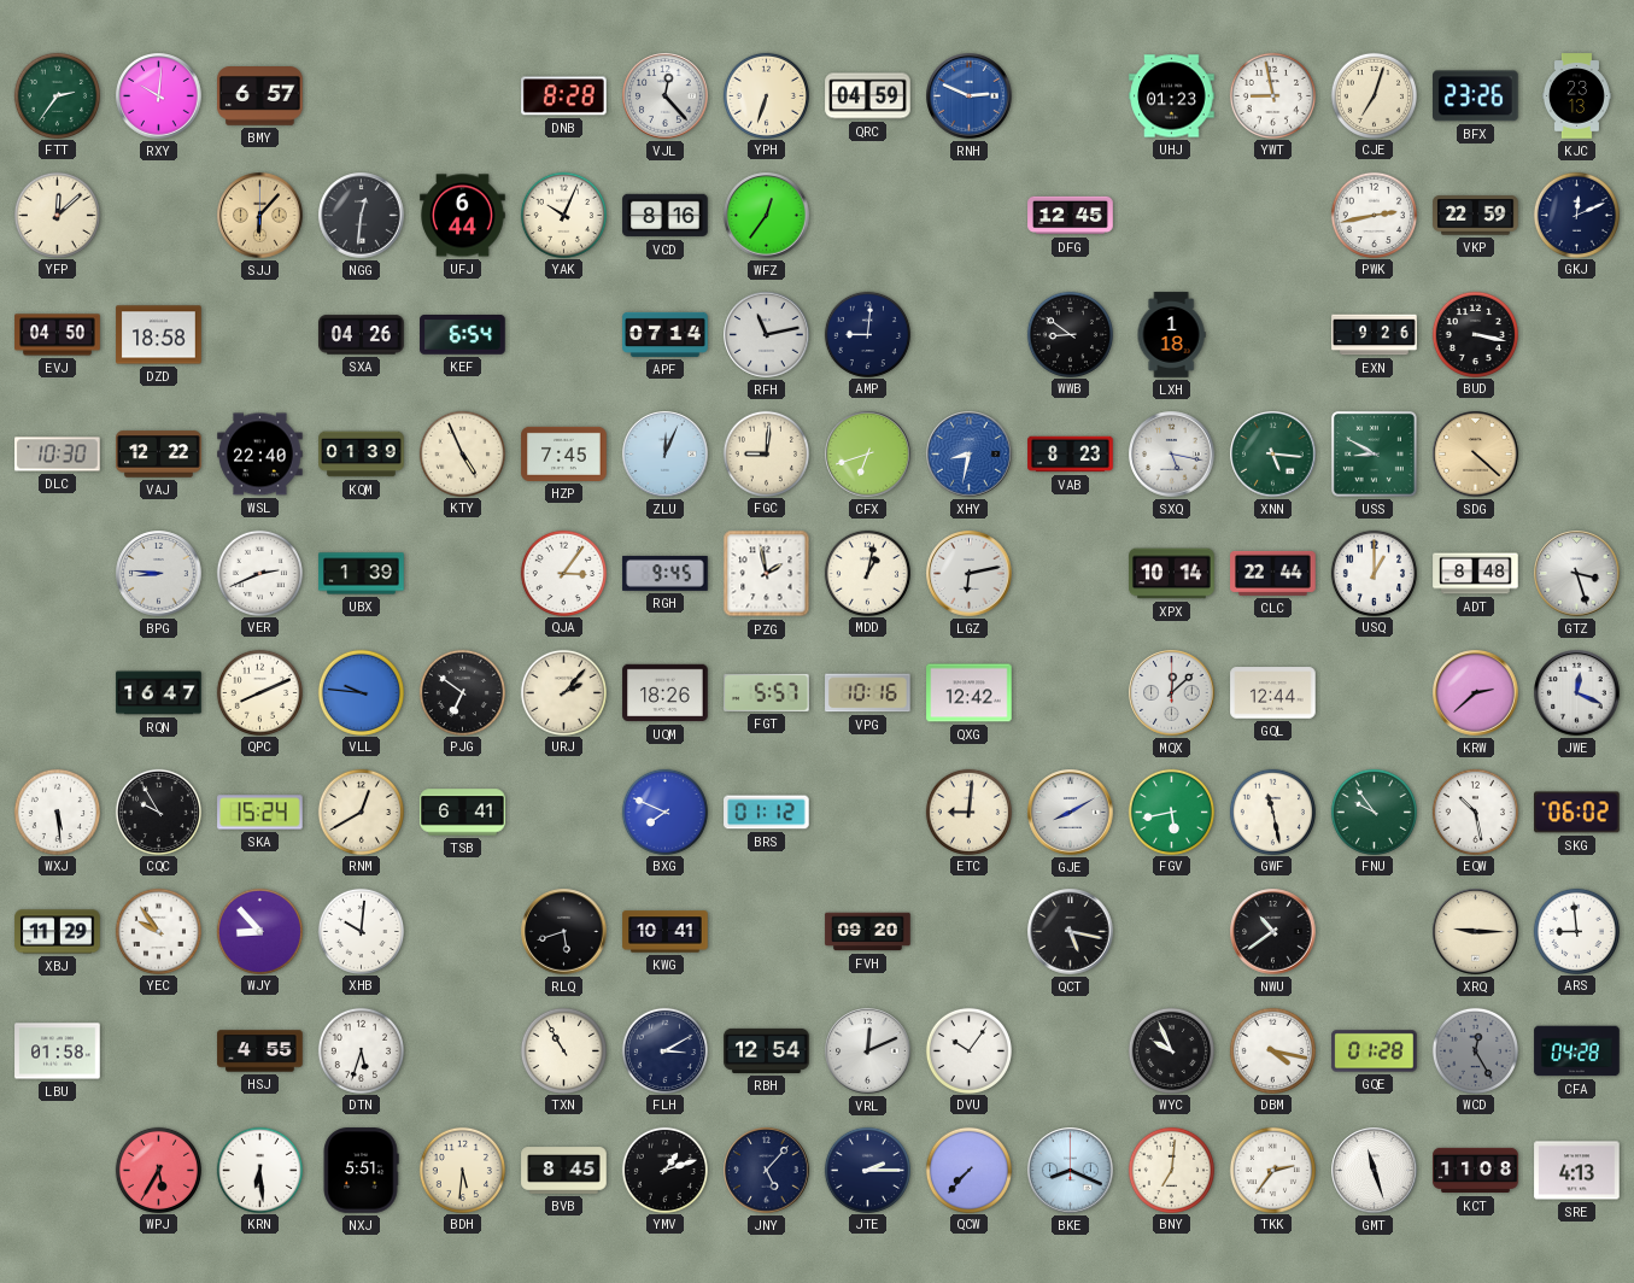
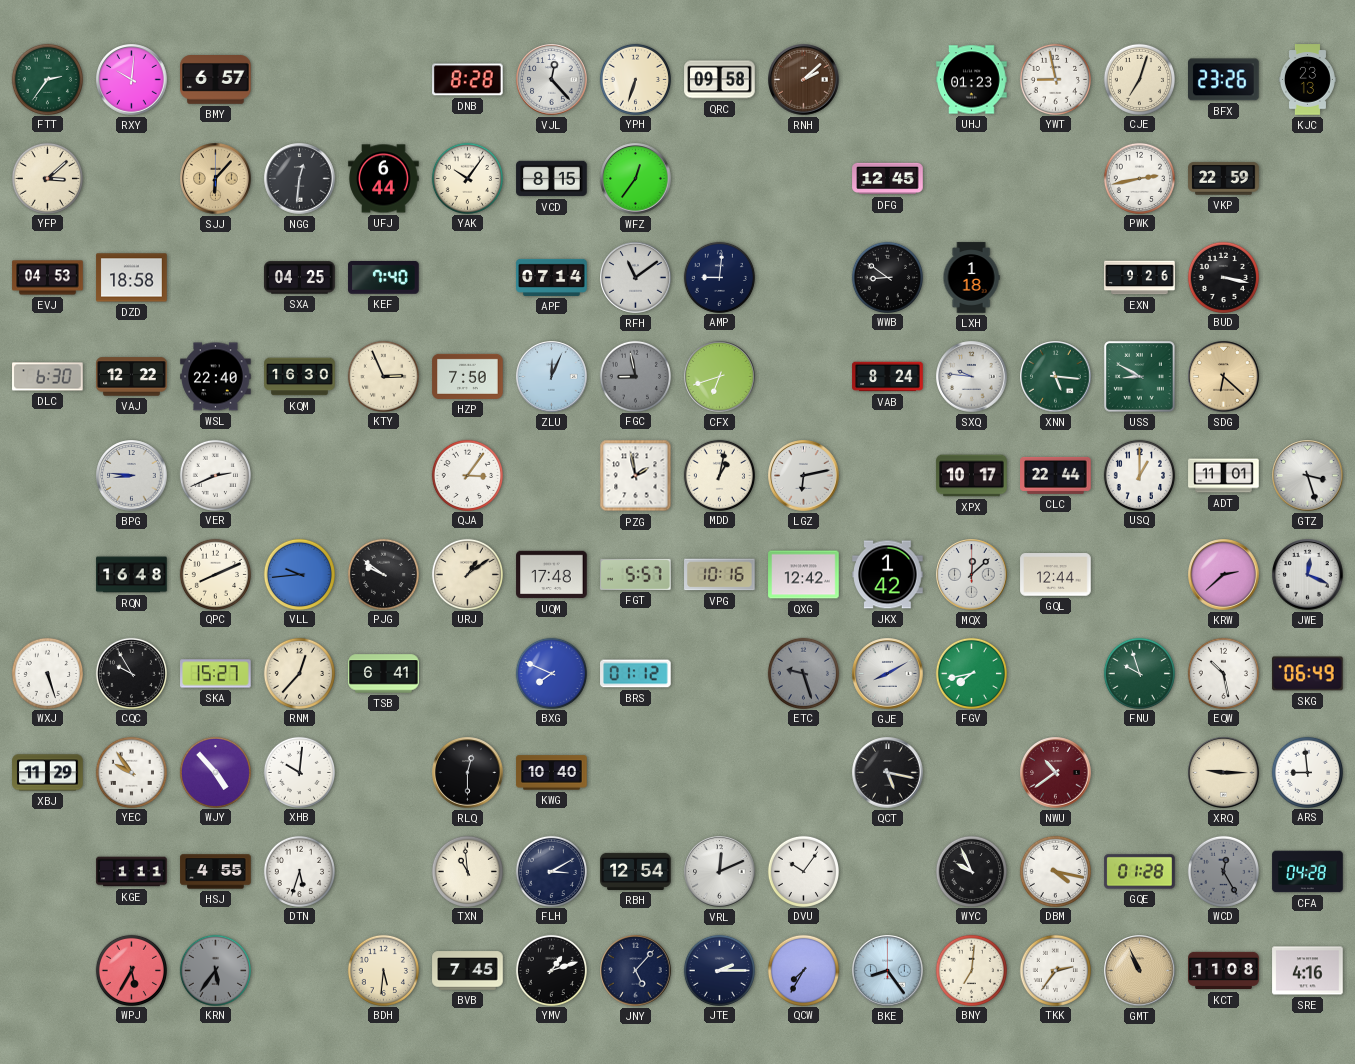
QRC: 04:59 -> 09:58
RNH: 2:49 -> 2:08
RNH dial: blue -> brown
YFP: 12:08 -> 3:08
YAK: 10:04 -> 10:06
VCD: 8:16 -> 8:15
GKJ: 12:11 -> none
EVJ: 04:50 -> 04:53
SXA: 04:26 -> 04:25
KEF: 6:54 -> 7:40
RFH: 11:13 -> 11:09
DLC: 10:30 -> 6:30
KQM: 01:39 -> 16:30
KTY: 4:56 -> 2:56
HZP: 7:45 -> 7:50
FGC: 9:01 -> 8:58
FGC dial: cream -> grey
XHY: 8:32 -> none
VAB: 8:23 -> 8:24
SXQ: 5:17 -> 9:46
SDG: 4:22 -> 6:22
UBX: 1:39 -> none
RGH: 9:45 -> none
XPX: 10:14 -> 10:17
ADT: 8:48 -> 11:01
RQN: 16:47 -> 16:48
VLL: 9:46 -> 9:44
PJG: 6:51 -> 9:51
URJ: 2:07 -> 1:09
UQM: 18:26 -> 17:48
JKX: none -> 1:42
WXJ: 5:29 -> 5:27
SKA: 15:24 -> 15:27
RNM: 12:40 -> 12:37
ETC: 9:01 -> 9:27
ETC dial: cream -> grey
FGV: 5:43 -> 7:43
GWF: 11:28 -> none
FNU: 9:54 -> 9:57
SKG: 06:02 -> 06:49
WJY: 8:53 -> 4:53
RLQ: 5:42 -> 12:30
KWG: 10:41 -> 10:40
FVH: 09:20 -> none
NWU dial: black -> burgundy
LBU: 01:58 -> none
KGE: none -> 1:11
TXN: 10:55 -> 10:59
KRN: 6:29 -> 5:36
KRN dial: white -> grey
NXJ: 5:51 -> none
BVB: 8:45 -> 7:45
QCW: 7:37 -> 7:35
BKE: 8:19 -> 8:24
GMT: 11:27 -> 10:56
GMT dial: white -> champagne
SRE: 4:13 -> 4:16
